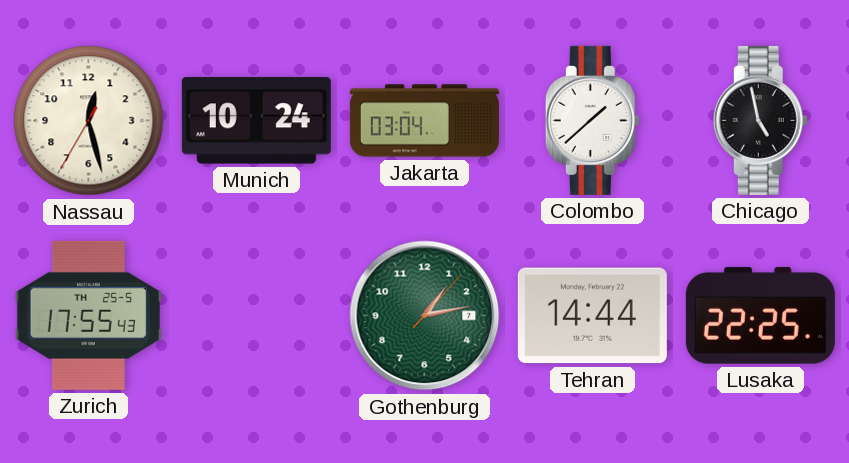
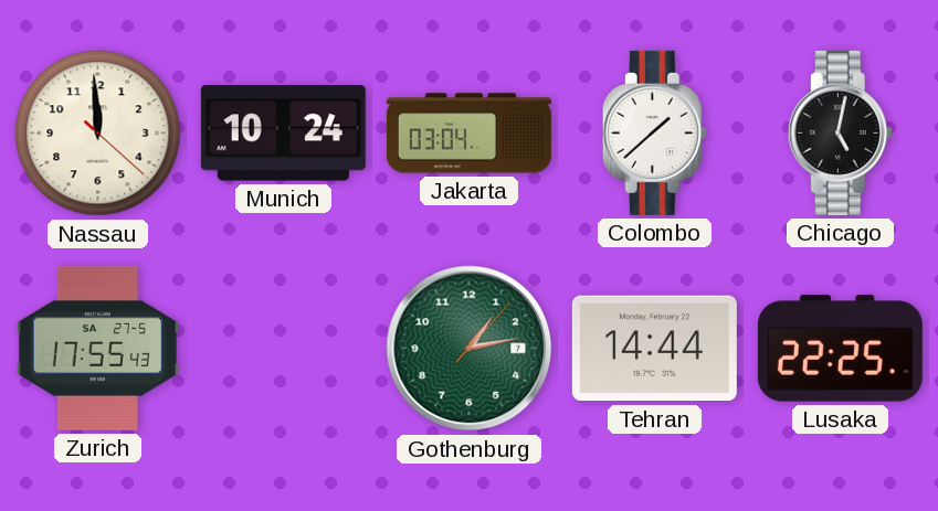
Nassau: 12:27 -> 11:59
Chicago: 4:58 -> 5:02
Zurich date: TH 25-5 -> SA 27-5
